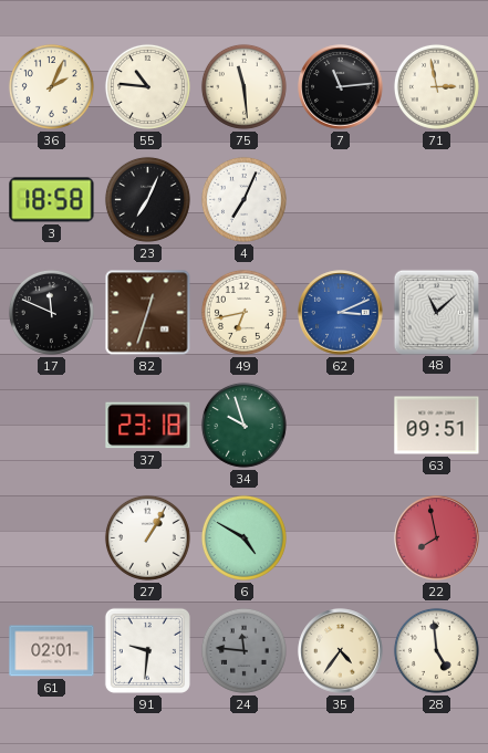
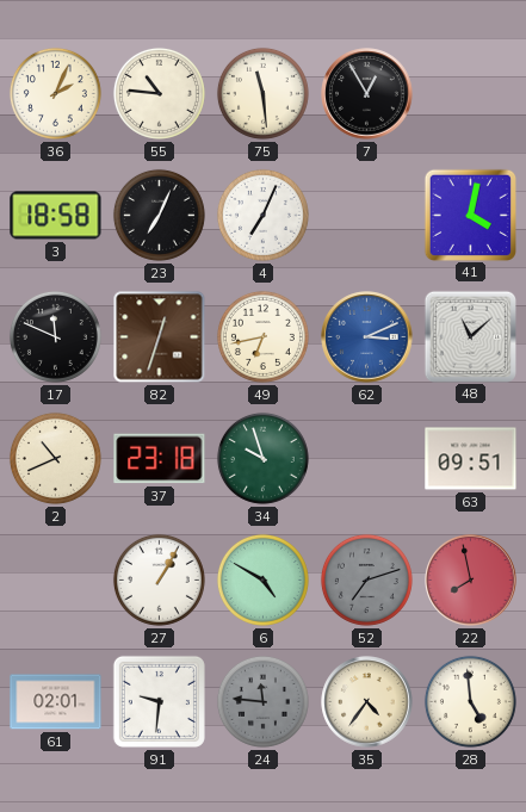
7: 11:14 -> 12:55
71: 2:58 -> none
41: none -> 4:02
2: none -> 10:41
52: none -> 7:12
